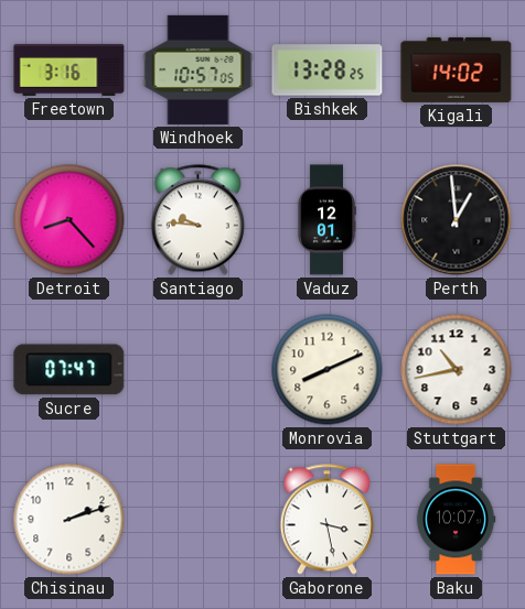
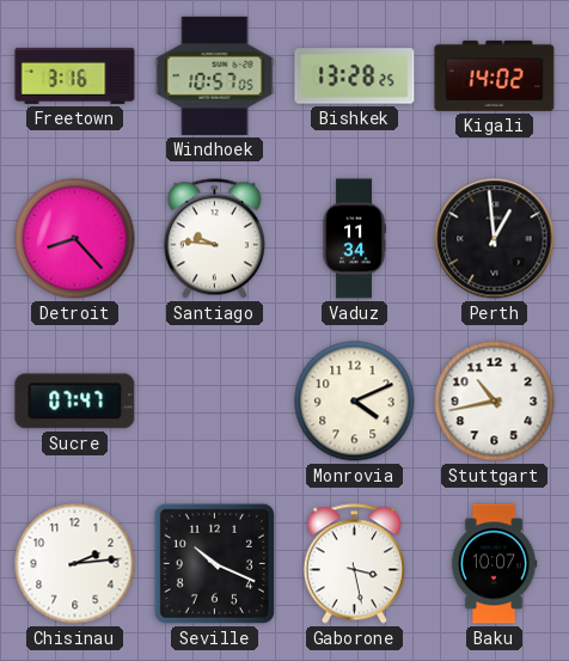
Vaduz: 12:01 -> 11:34
Monrovia: 8:11 -> 4:11
Chisinau: 2:12 -> 2:14
Seville: none -> 10:19
